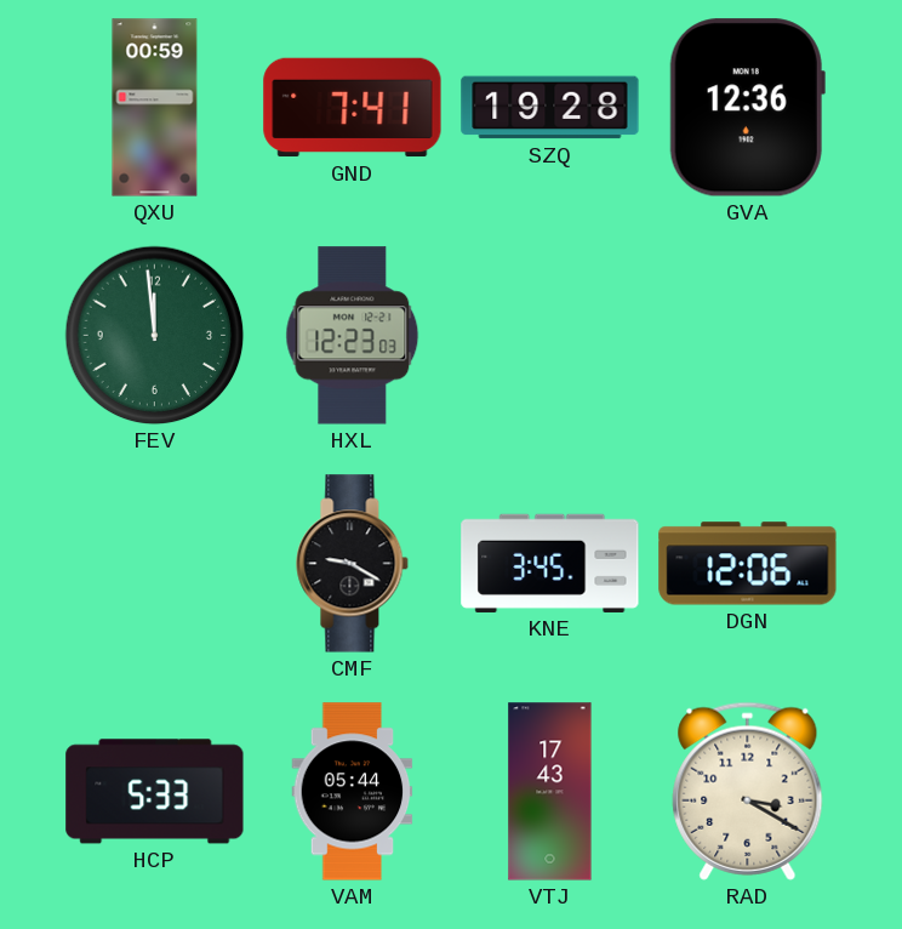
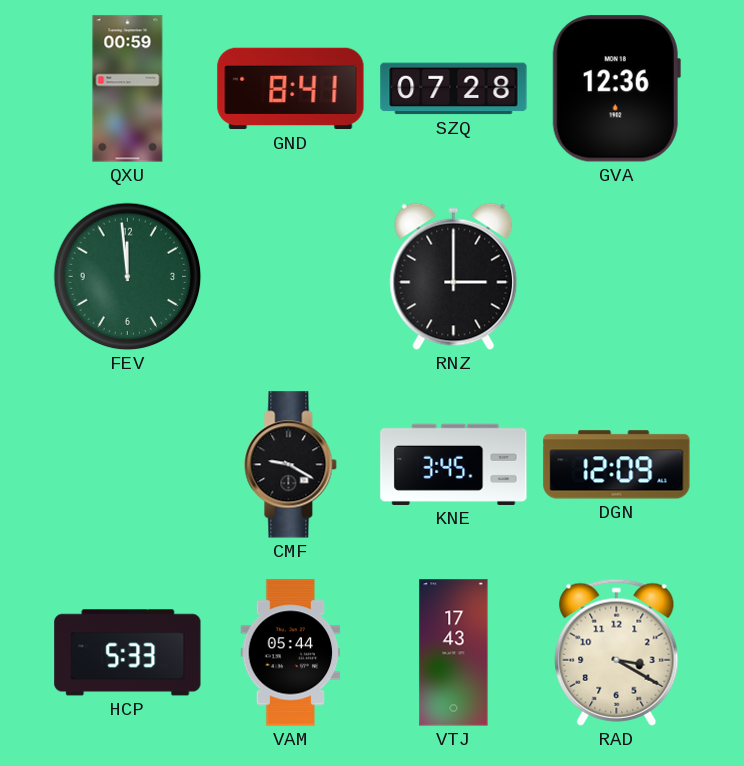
GND: 7:41 -> 8:41
SZQ: 19:28 -> 07:28
HXL: 12:23 -> none
RNZ: none -> 3:00
DGN: 12:06 -> 12:09
